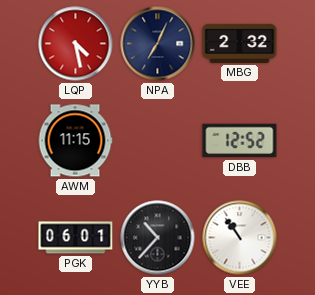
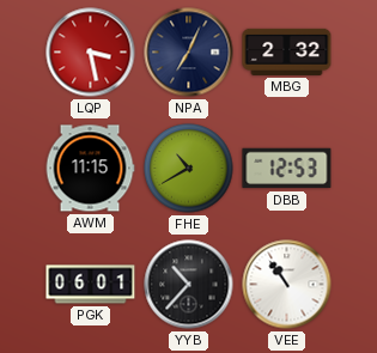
LQP: 4:28 -> 3:28
FHE: none -> 10:40
DBB: 12:52 -> 12:53
